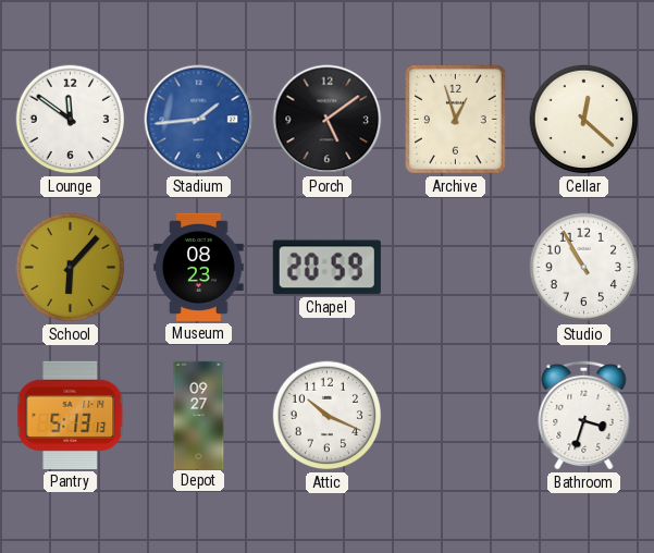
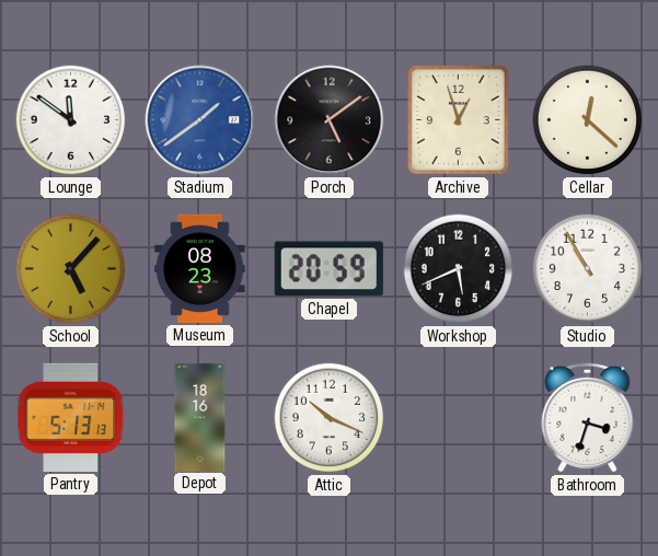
Stadium: 1:44 -> 1:39
School: 6:07 -> 5:07
Workshop: none -> 5:41
Depot: 09:27 -> 18:16
